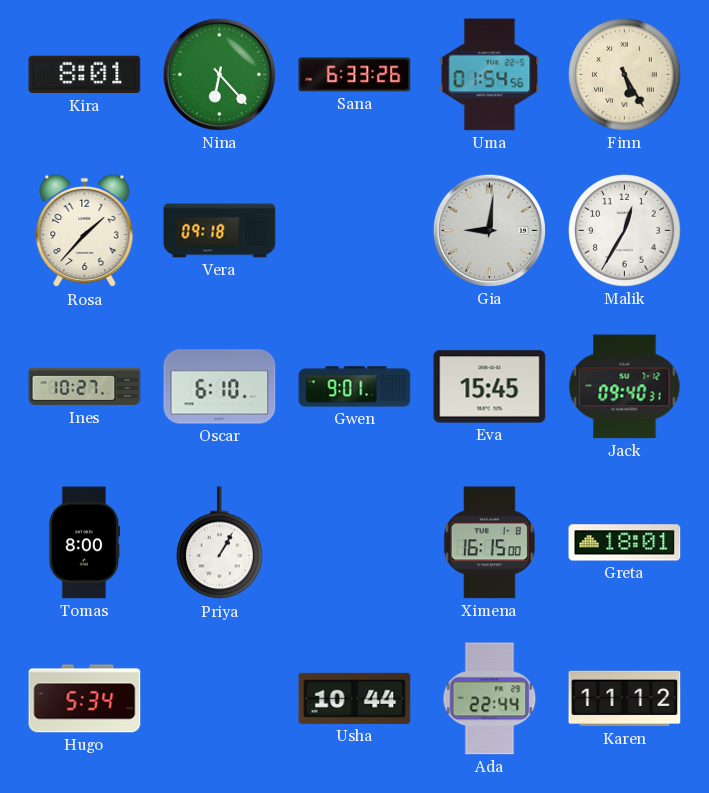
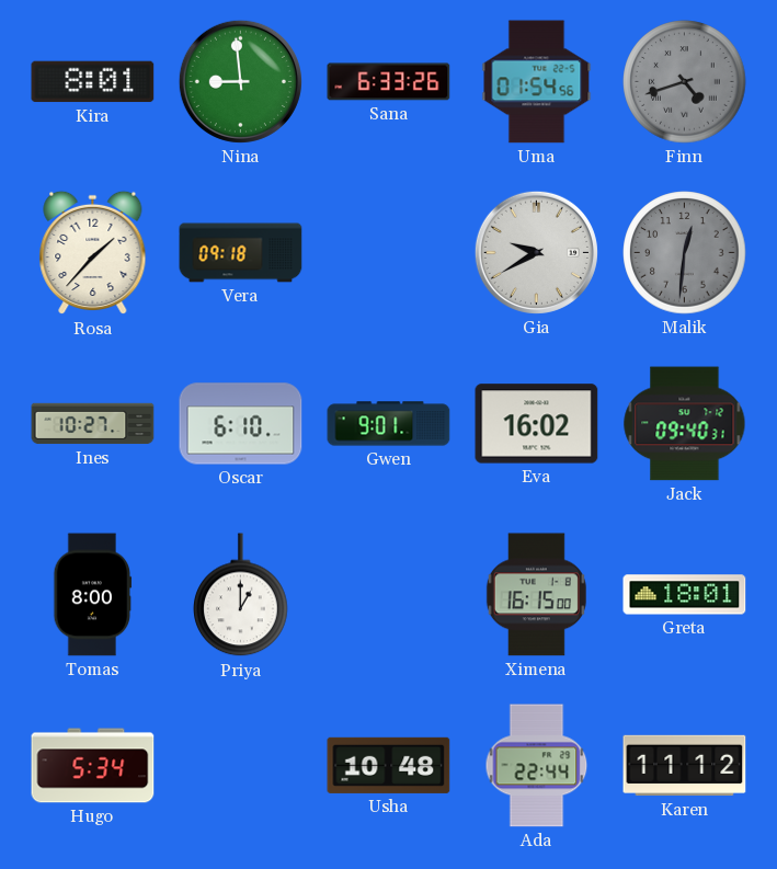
Nina: 6:23 -> 8:59
Finn: 5:25 -> 4:42
Finn dial: cream -> grey
Gia: 9:01 -> 9:40
Malik: 12:35 -> 12:31
Malik dial: white -> grey
Eva: 15:45 -> 16:02
Priya: 1:05 -> 1:00
Usha: 10:44 -> 10:48
